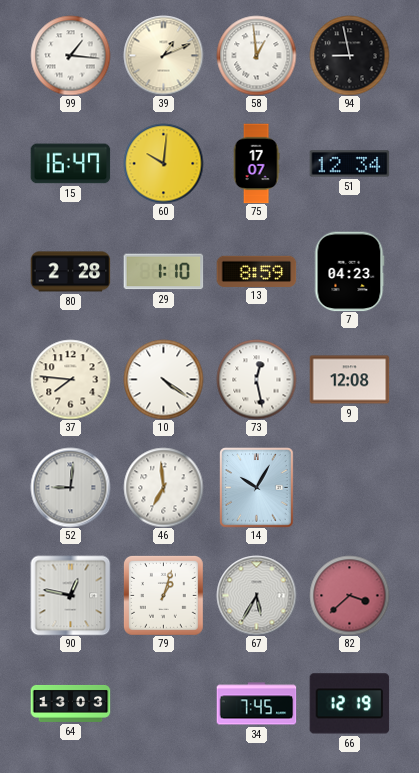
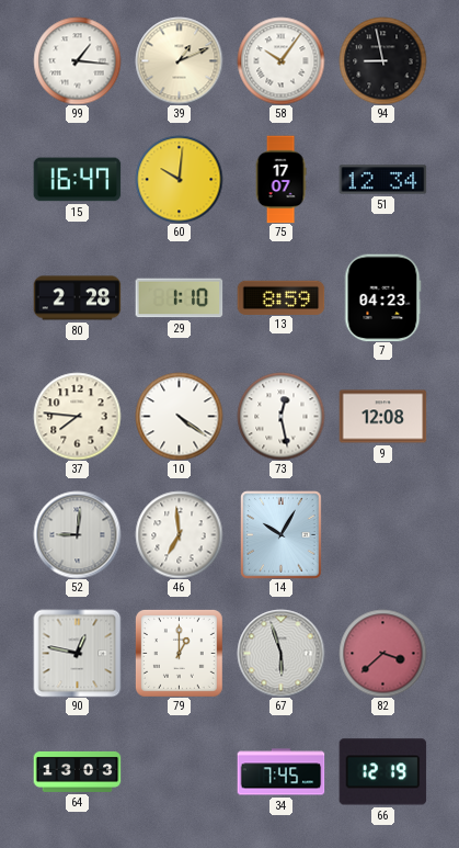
58: 12:59 -> 10:06
79: 1:03 -> 1:00
67: 5:35 -> 5:57
